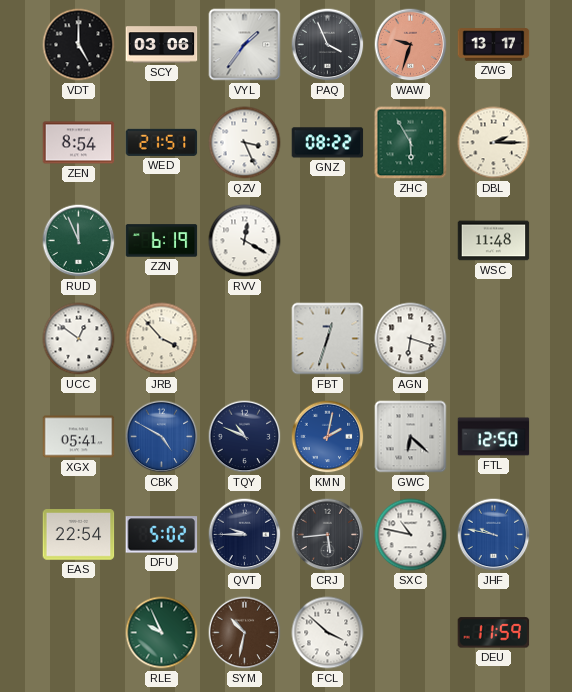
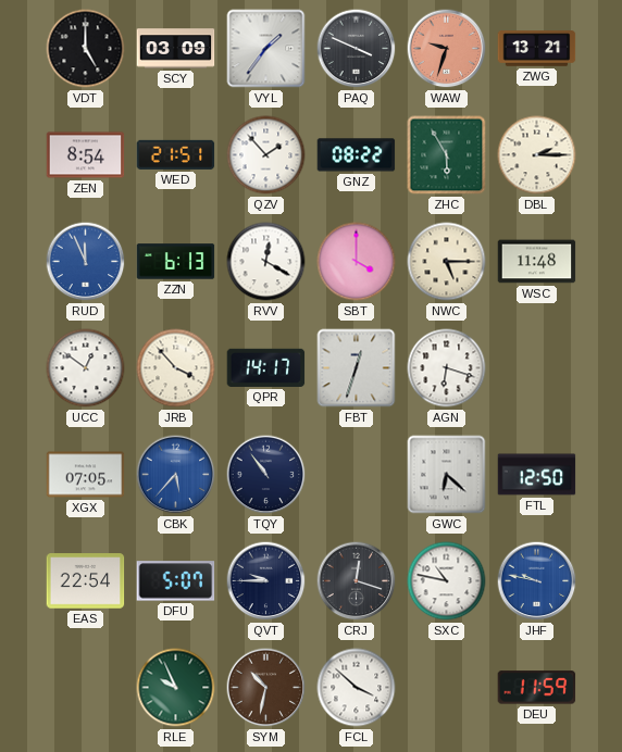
SCY: 03:06 -> 03:09
PAQ: 3:56 -> 3:49
ZWG: 13:17 -> 13:21
QZV: 3:26 -> 1:53
RUD dial: green -> blue
ZZN: 6:19 -> 6:13
SBT: none -> 4:00
NWC: none -> 5:15
QPR: none -> 14:17
XGX: 05:41 -> 07:05
CBK: 4:50 -> 5:37
TQY: 10:49 -> 10:54
KMN: 2:02 -> none
DFU: 5:02 -> 5:07
CRJ: 5:44 -> 12:18
